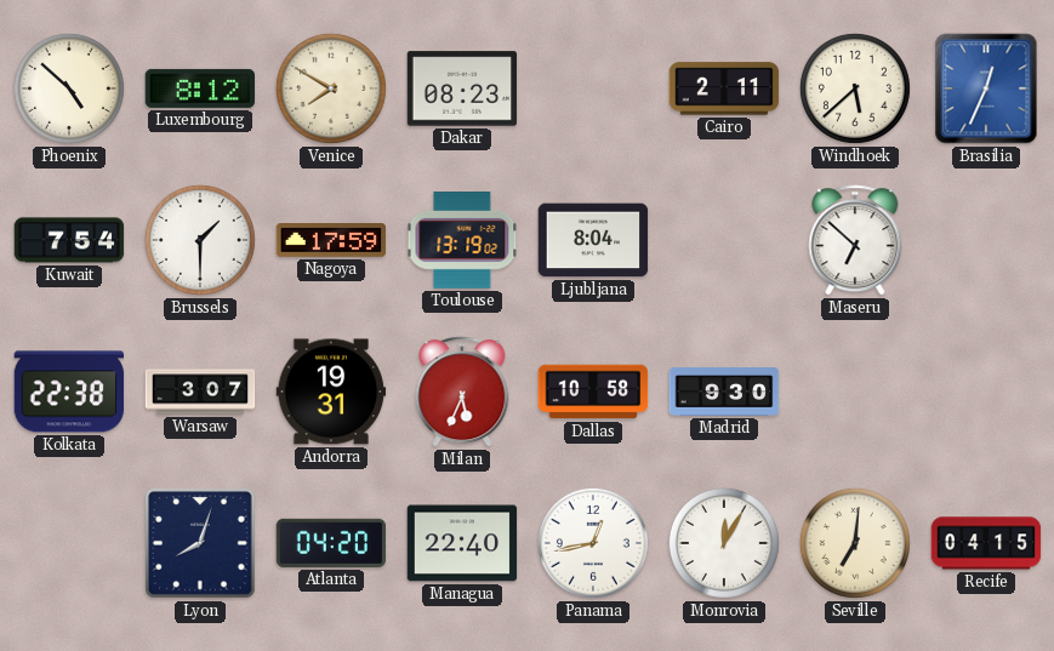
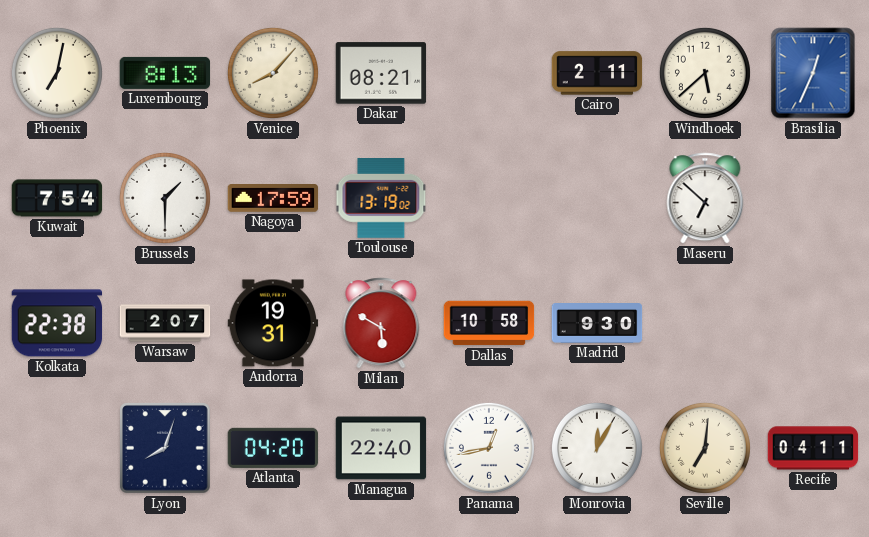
Phoenix: 4:52 -> 7:02
Luxembourg: 8:12 -> 8:13
Venice: 7:50 -> 8:07
Dakar: 08:23 -> 08:21
Ljubljana: 8:04 -> none
Warsaw: 3:07 -> 2:07
Milan: 5:34 -> 5:50
Recife: 04:15 -> 04:11
